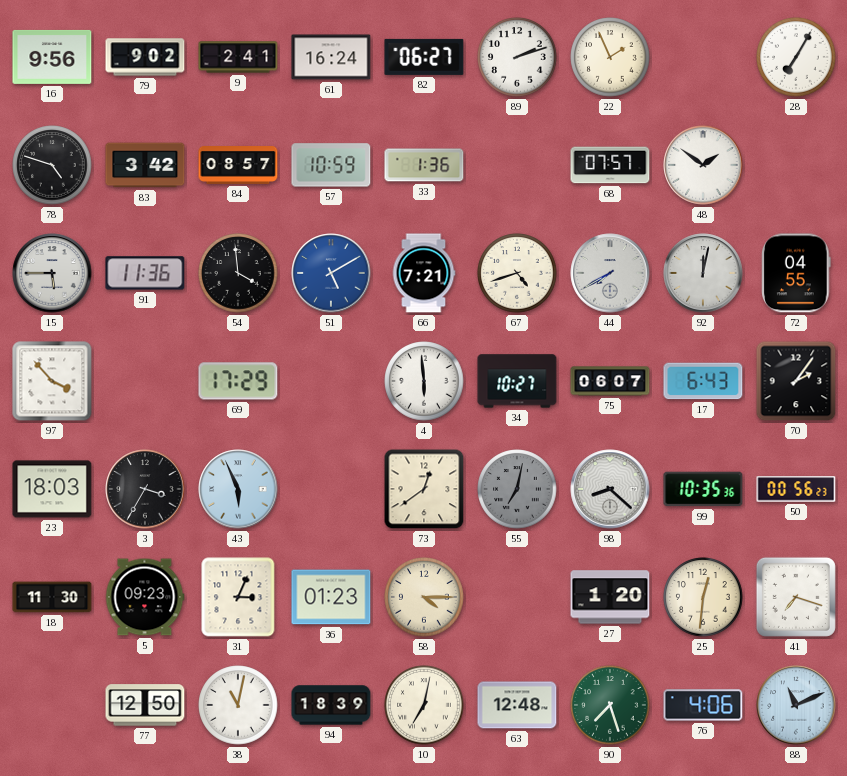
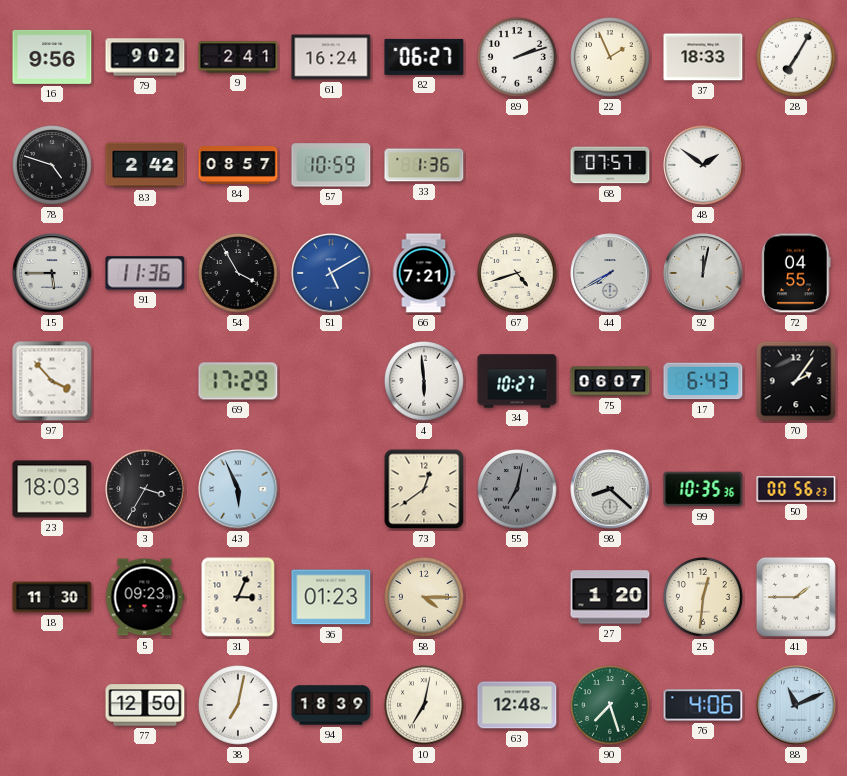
37: none -> 18:33
83: 3:42 -> 2:42
54: 3:59 -> 3:55
41: 7:18 -> 1:45
38: 11:02 -> 7:02
